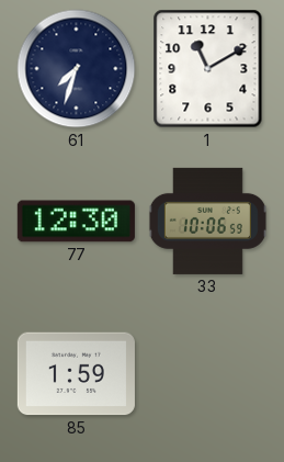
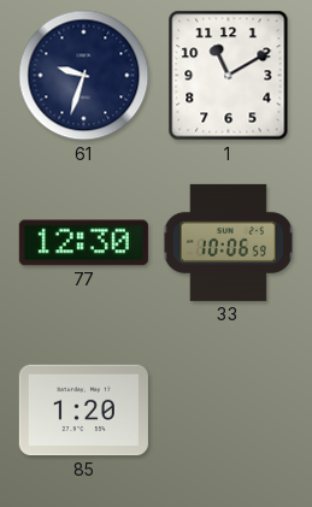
61: 7:33 -> 9:33
85: 1:59 -> 1:20
